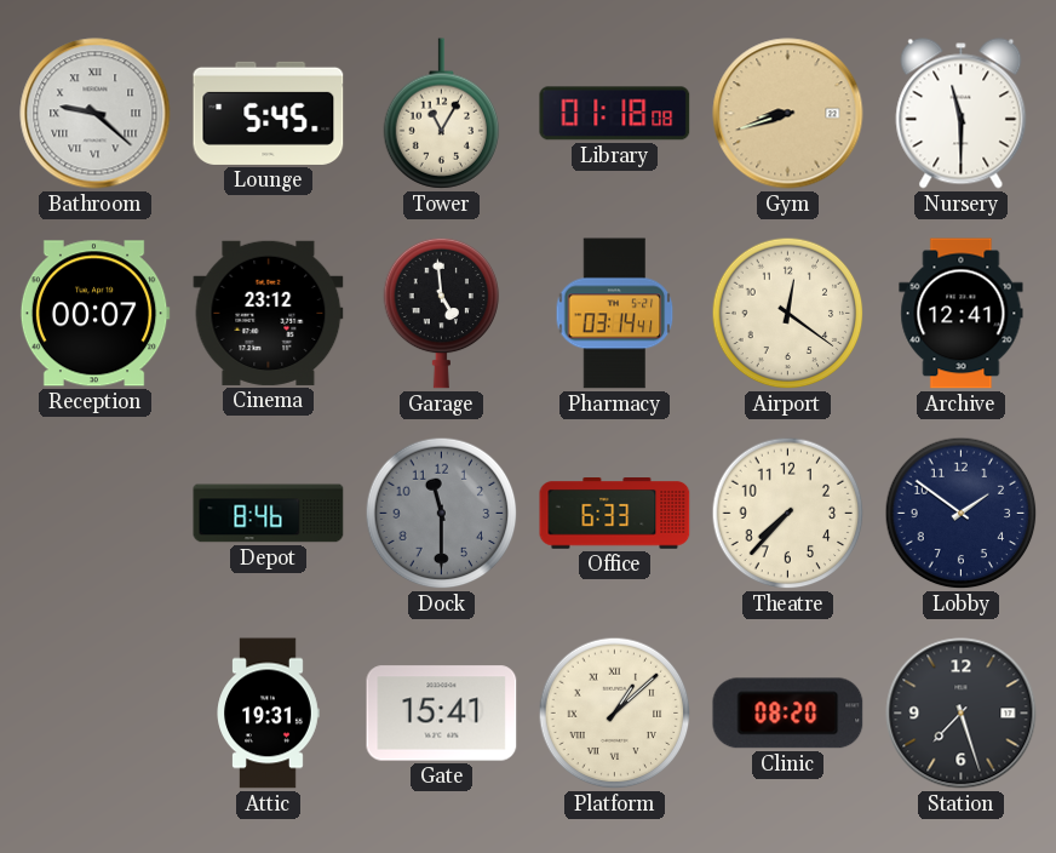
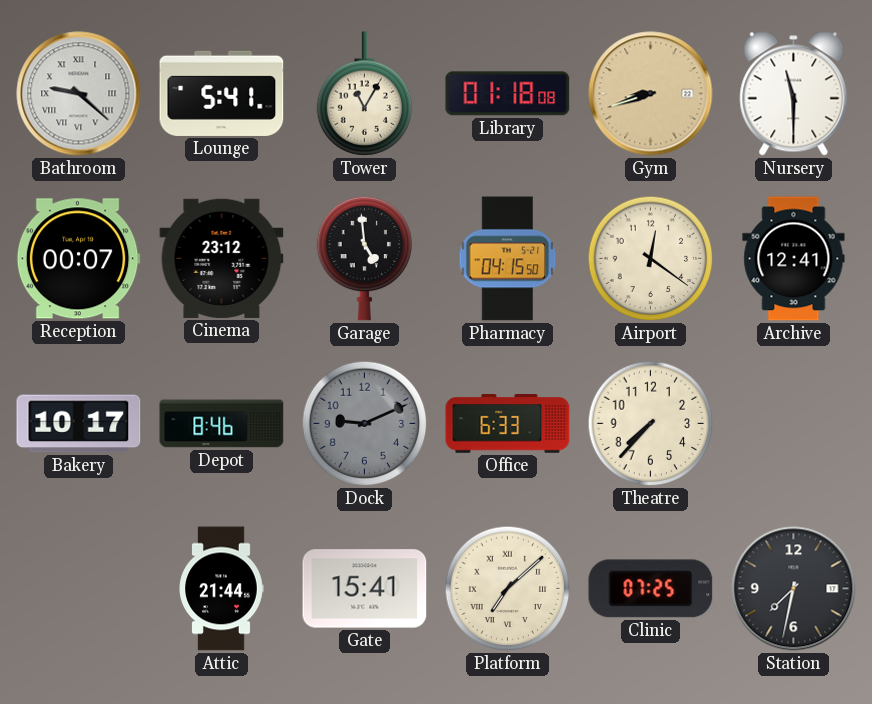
Lounge: 5:45 -> 5:41
Pharmacy: 03:14 -> 04:15
Bakery: none -> 10:17
Dock: 11:30 -> 9:11
Lobby: 1:51 -> none
Attic: 19:31 -> 21:44
Platform: 1:08 -> 7:08
Clinic: 08:20 -> 07:25
Station: 7:27 -> 7:32
